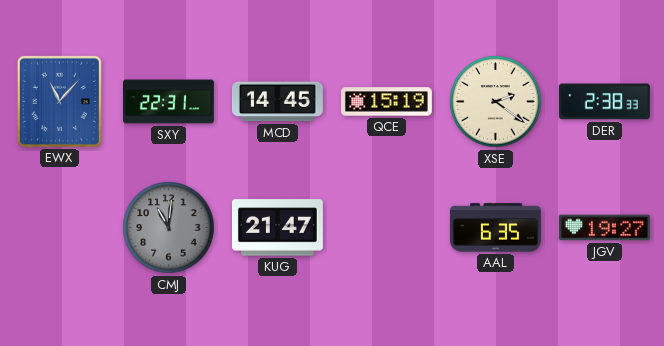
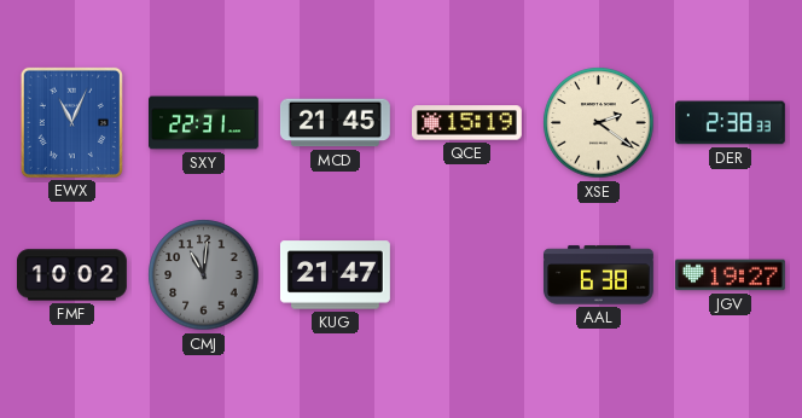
EWX: 11:07 -> 11:04
MCD: 14:45 -> 21:45
FMF: none -> 10:02
AAL: 6:35 -> 6:38
